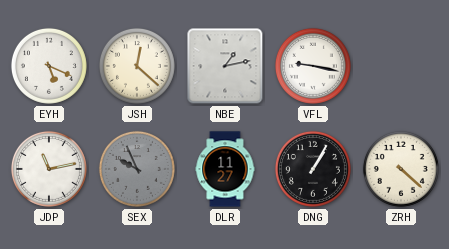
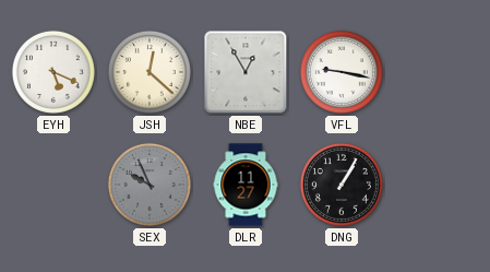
NBE: 1:13 -> 12:55
JDP: 11:13 -> none
ZRH: 4:22 -> none
